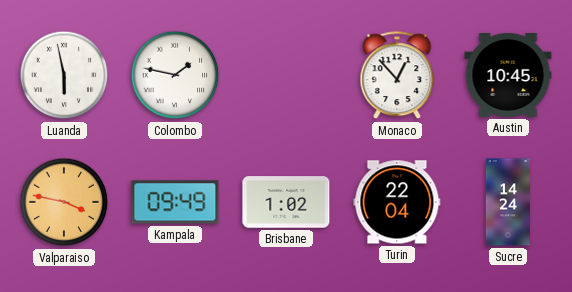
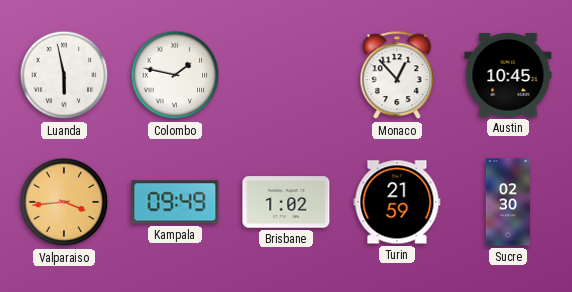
Valparaiso: 3:47 -> 3:44
Turin: 22:04 -> 21:59
Sucre: 14:24 -> 02:30
